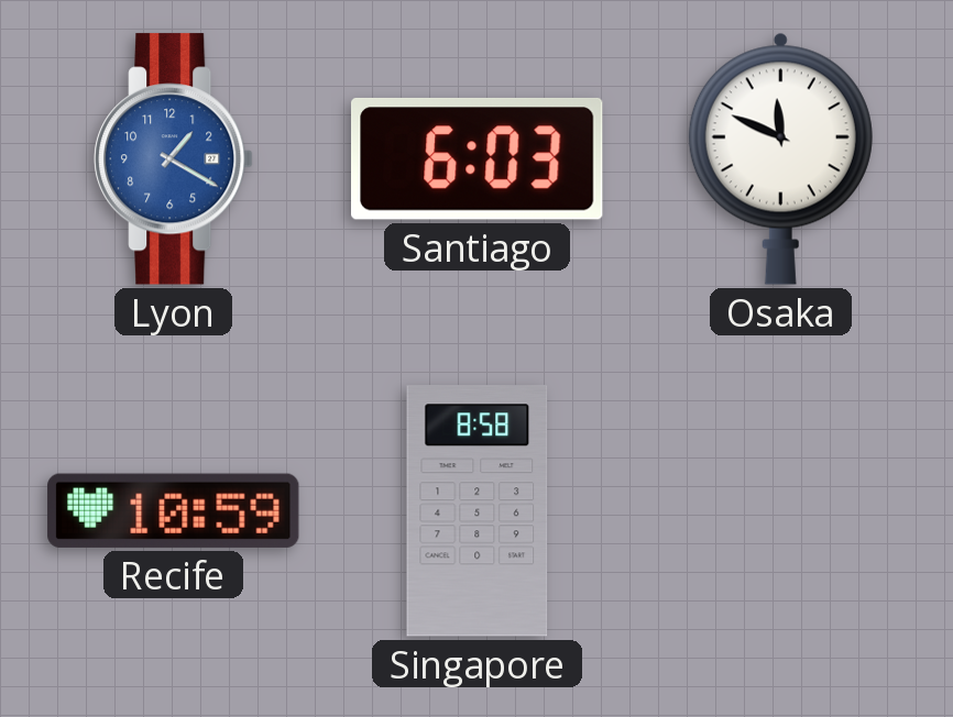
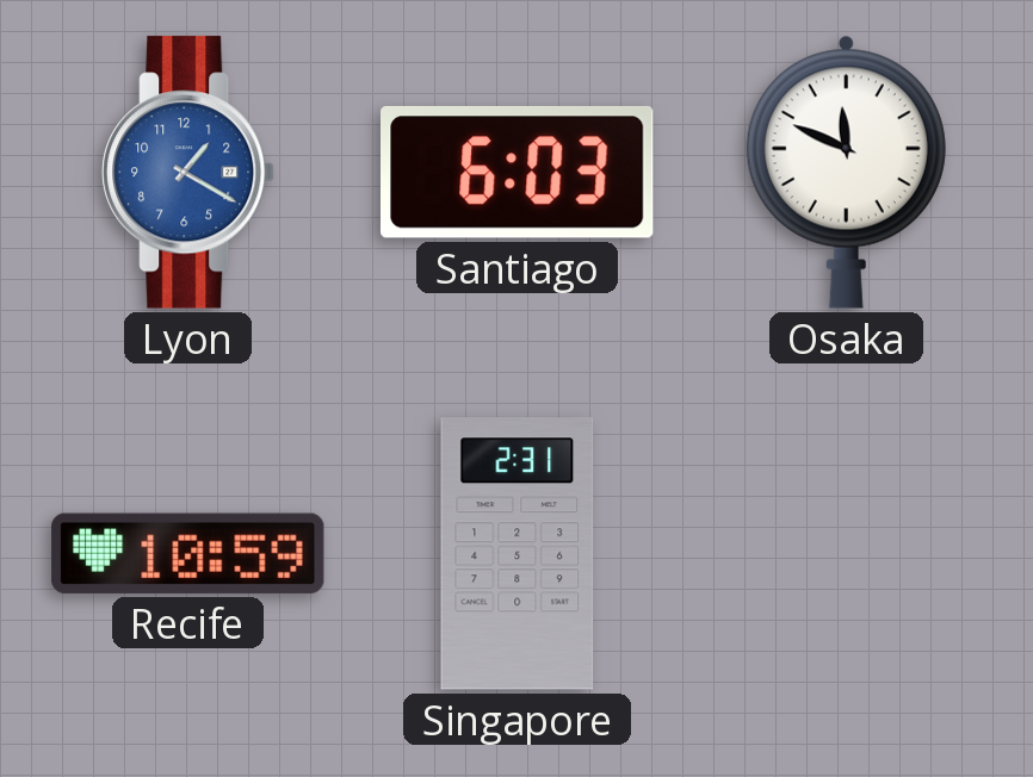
Singapore: 8:58 -> 2:31
